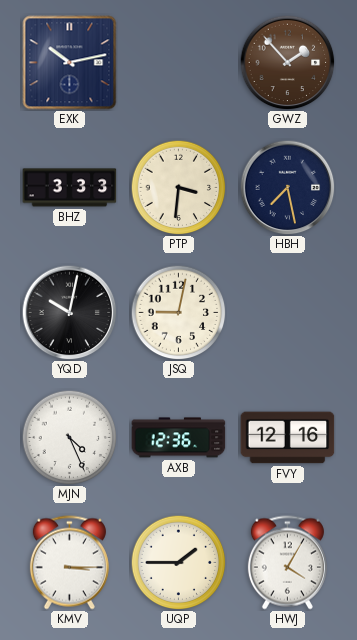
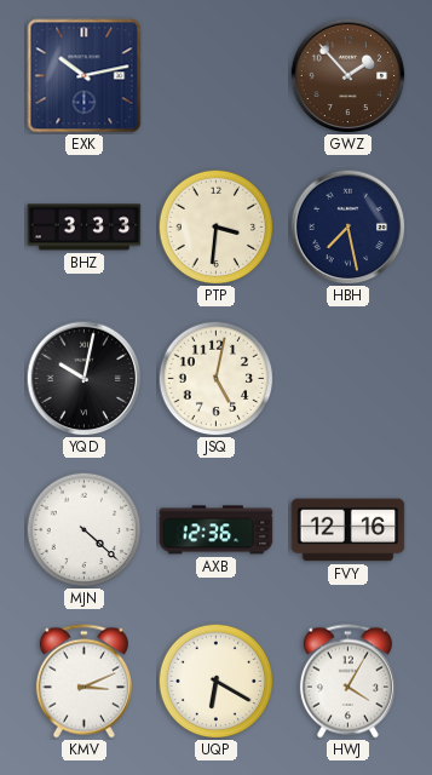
JSQ: 9:02 -> 5:02
MJN: 4:26 -> 4:22
KMV: 3:15 -> 3:11
UQP: 1:45 -> 6:20
